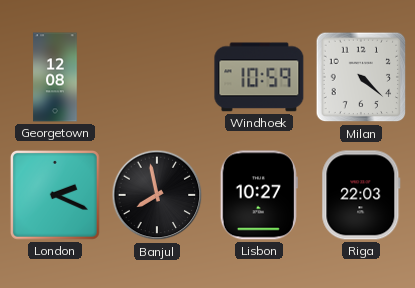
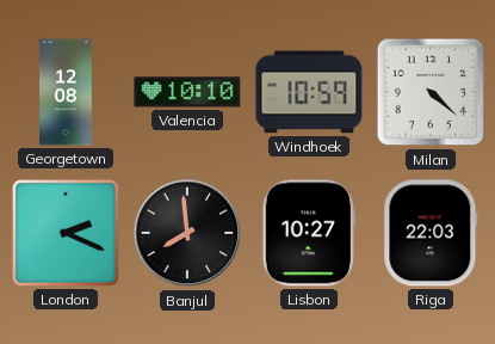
Valencia: none -> 10:10
Banjul: 7:58 -> 7:59
